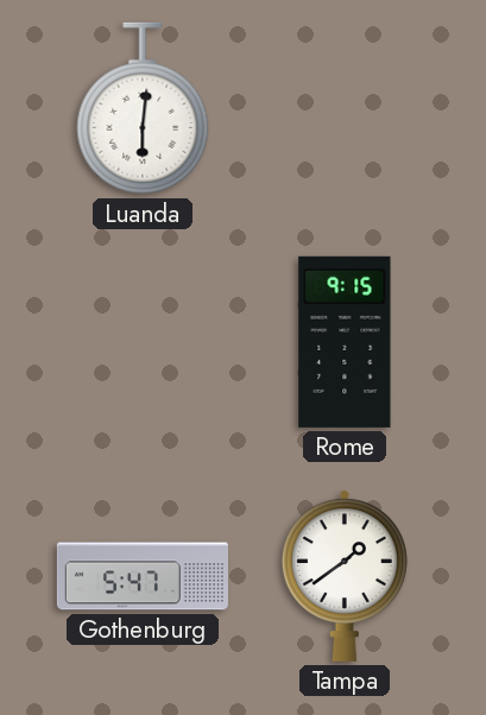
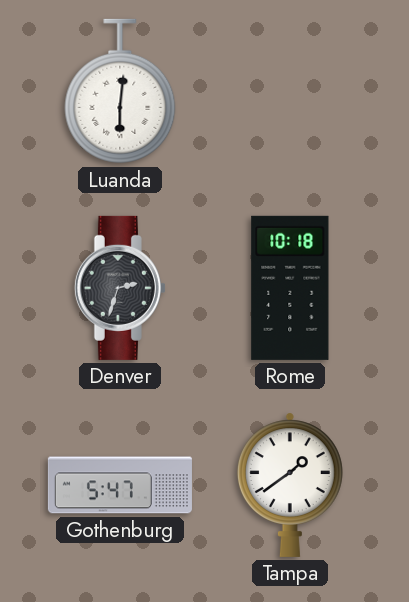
Denver: none -> 2:33
Rome: 9:15 -> 10:18
